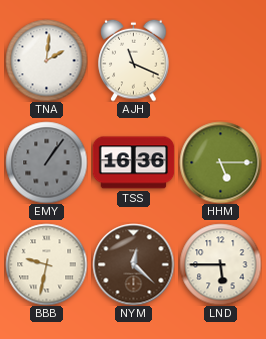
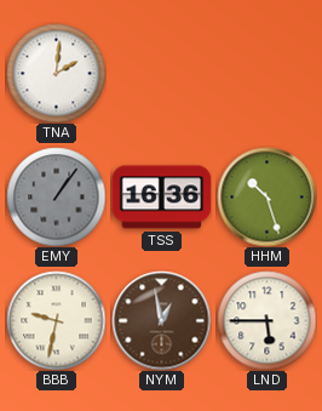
AJH: 11:19 -> none
HHM: 5:15 -> 10:27
NYM: 12:22 -> 12:58
